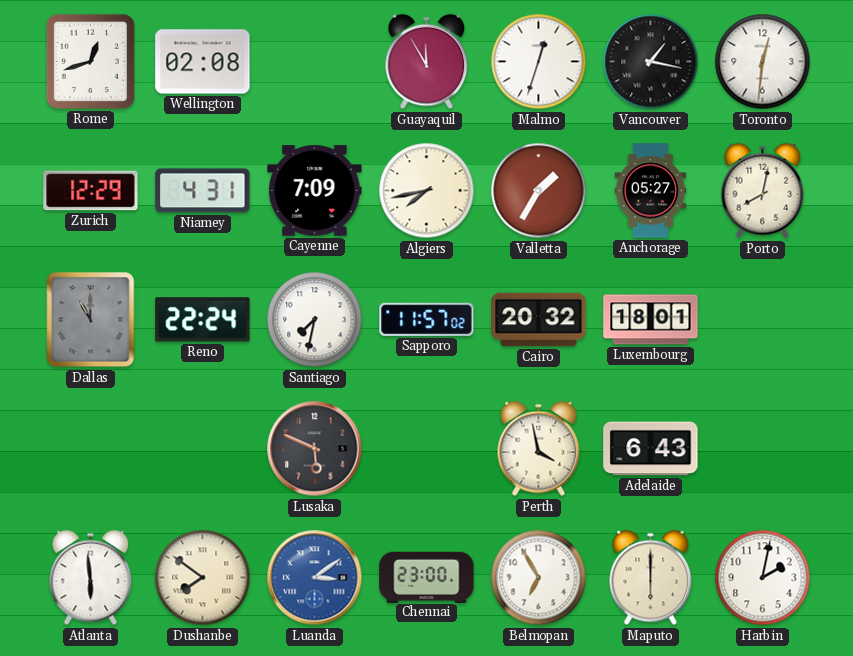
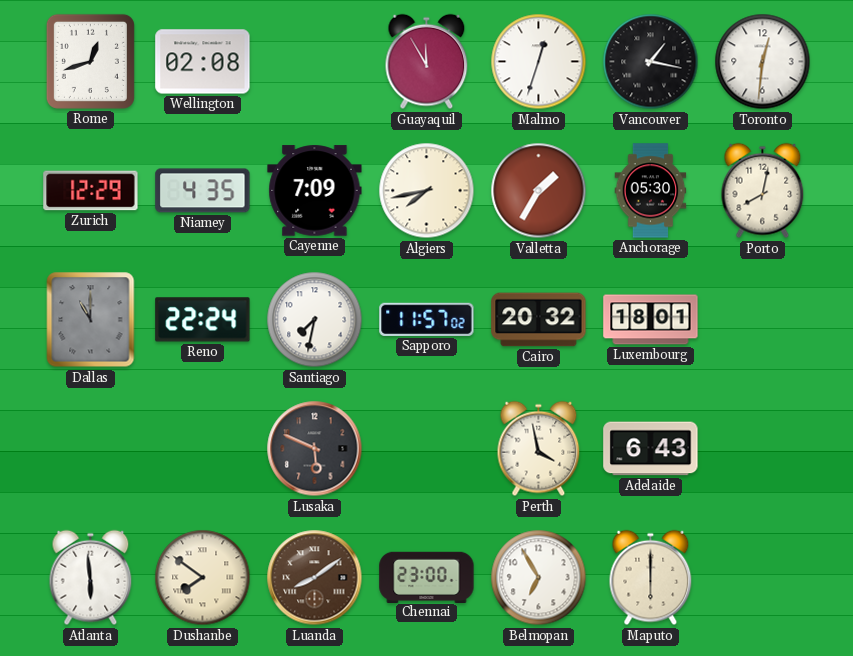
Niamey: 4:31 -> 4:35
Anchorage: 05:27 -> 05:30
Luanda: 3:09 -> 8:09
Luanda dial: blue -> brown
Harbin: 2:02 -> none
